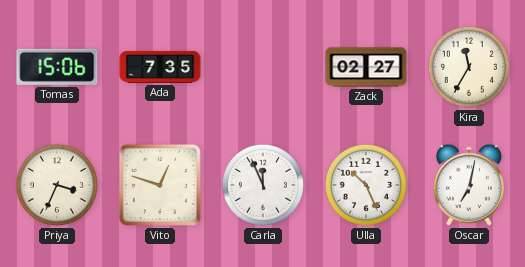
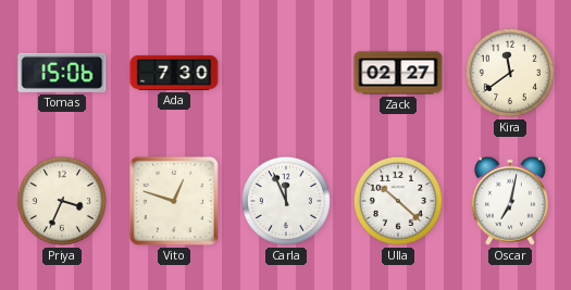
Ada: 7:35 -> 7:30
Kira: 11:35 -> 11:39
Ulla: 10:26 -> 10:22
